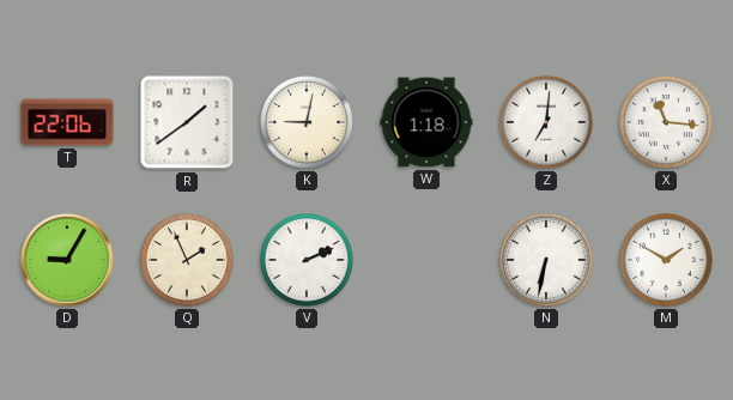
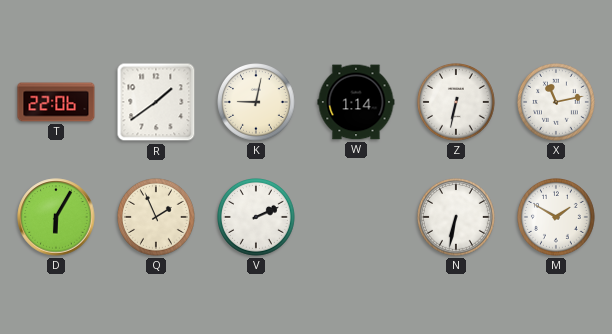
W: 1:18 -> 1:14
Z: 7:01 -> 6:32
X: 11:16 -> 11:13
D: 9:05 -> 6:05
